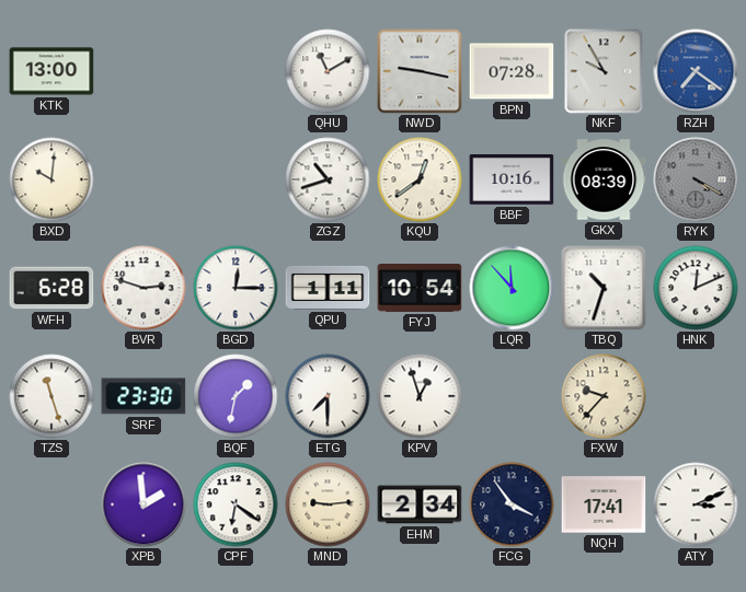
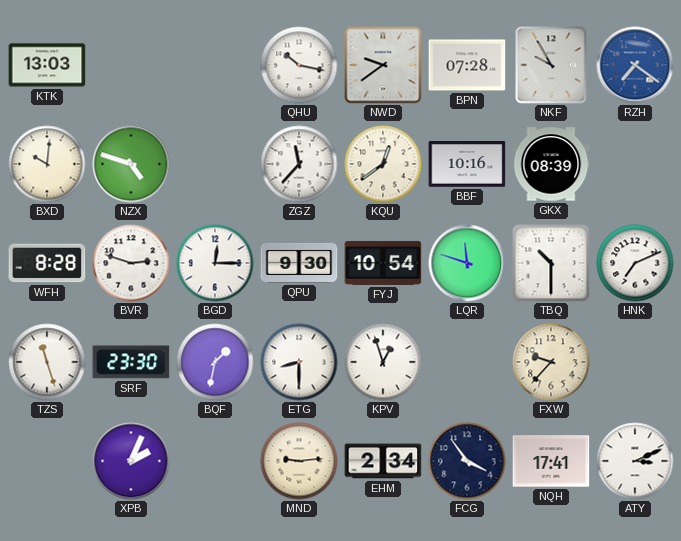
KTK: 13:00 -> 13:03
QHU: 11:10 -> 10:17
NWD: 9:17 -> 9:39
NZX: none -> 4:48
ZGZ: 10:42 -> 11:37
RYK: 4:20 -> none
WFH: 6:28 -> 8:28
QPU: 1:11 -> 9:30
LQR: 11:53 -> 11:48
TBQ: 10:33 -> 10:30
HNK: 12:11 -> 7:11
ETG: 7:30 -> 8:30
XPB: 1:59 -> 2:04
CPF: 6:21 -> none
